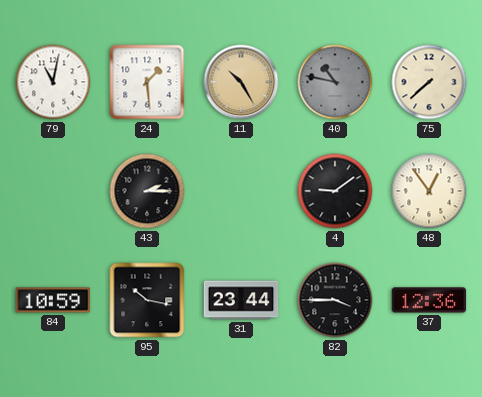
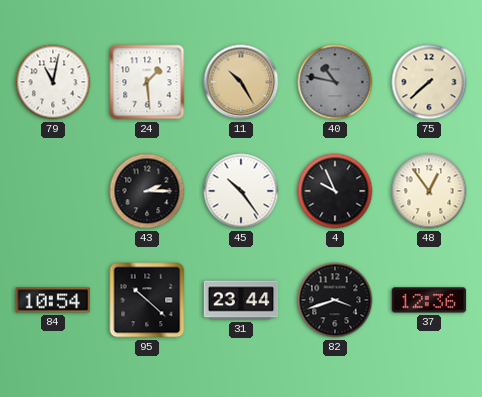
45: none -> 10:24
4: 9:09 -> 9:56
84: 10:59 -> 10:54
95: 10:17 -> 10:22
82: 3:45 -> 3:42
